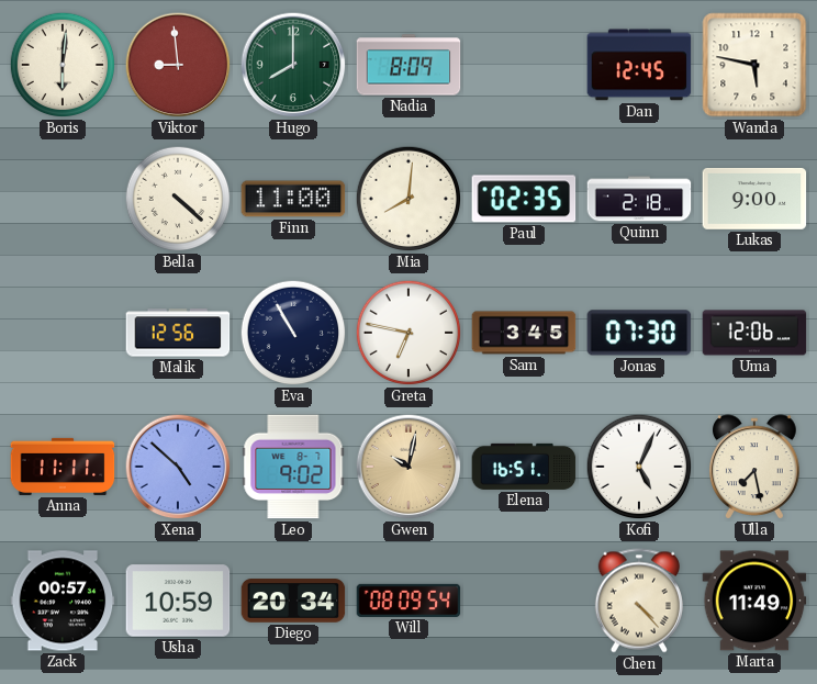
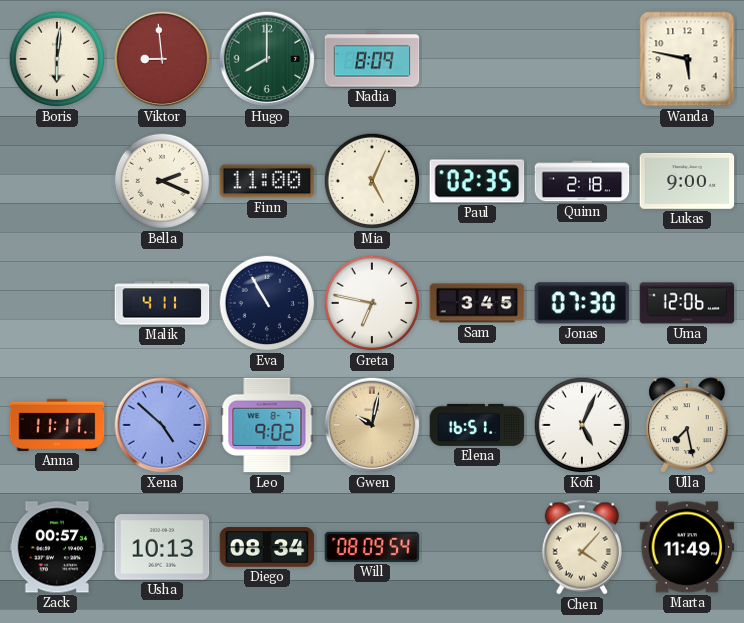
Dan: 12:45 -> none
Bella: 4:22 -> 2:19
Mia: 8:01 -> 5:04
Malik: 12:56 -> 4:11
Usha: 10:59 -> 10:13
Diego: 20:34 -> 08:34
Chen: 4:23 -> 4:07
